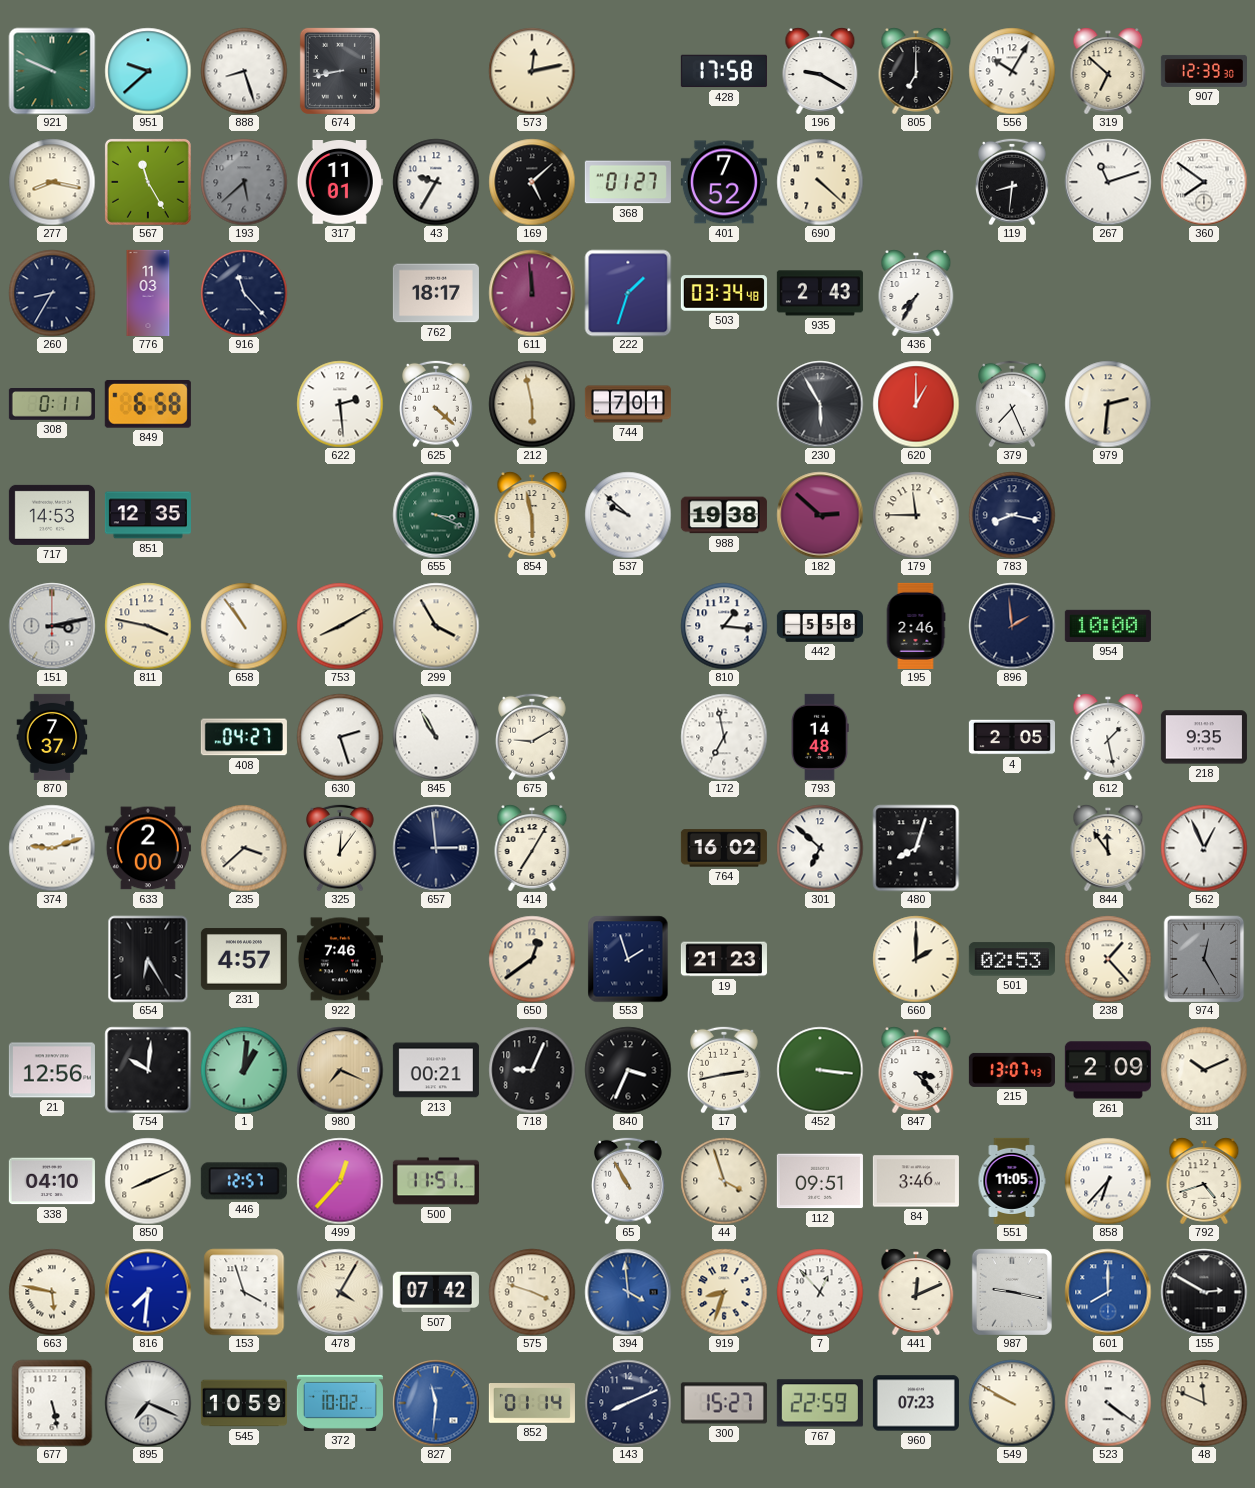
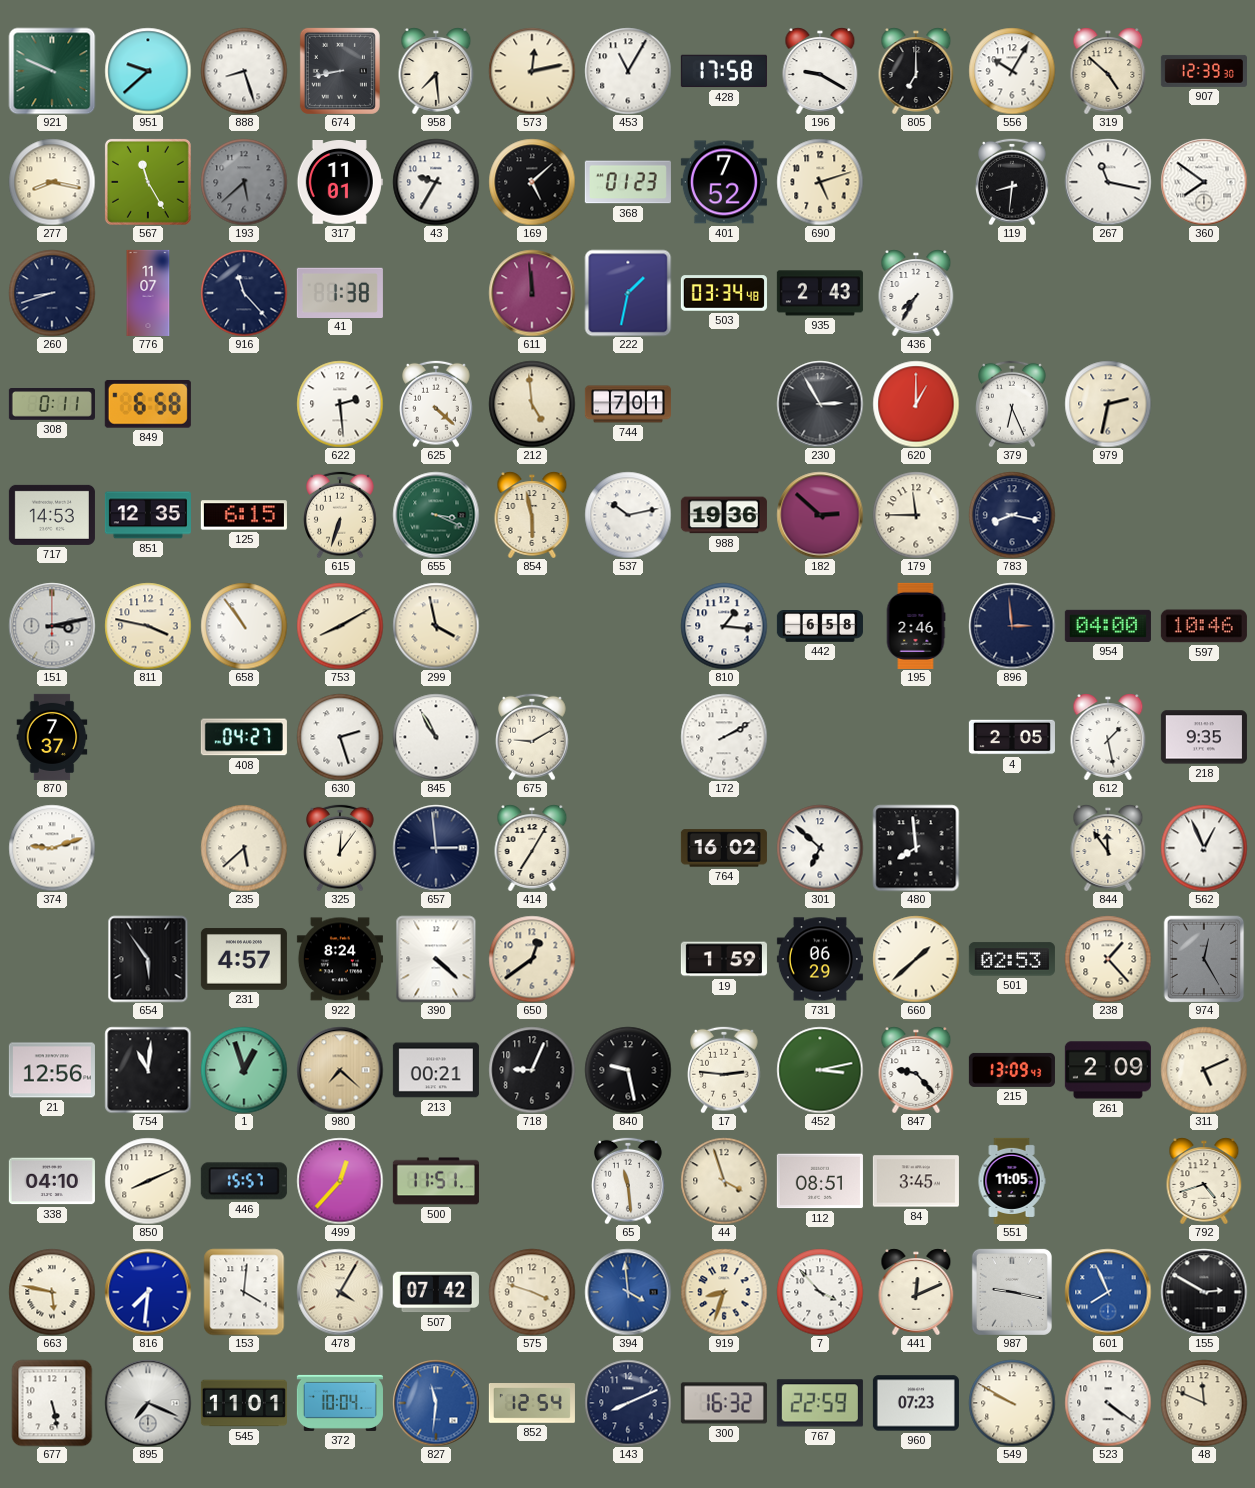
958: none -> 7:29
453: none -> 11:05
319: 6:52 -> 4:52
368: 01:27 -> 01:23
690: 4:22 -> 5:12
267: 11:12 -> 11:17
260: 8:35 -> 8:42
776: 11:03 -> 11:07
41: none -> 1:38
762: 18:17 -> none
222: 1:33 -> 1:32
212: 5:58 -> 4:59
230: 5:55 -> 2:55
379: 7:26 -> 6:26
979: 2:31 -> 2:32
125: none -> 6:15
615: none -> 6:33
537: 9:52 -> 10:13
988: 19:38 -> 19:36
299: 3:55 -> 3:58
442: 5:58 -> 6:58
896: 1:59 -> 2:59
954: 10:00 -> 04:00
597: none -> 10:46
172: 6:58 -> 2:10
793: 14:48 -> none
633: 2:00 -> none
235: 3:38 -> 5:38
480: 8:03 -> 7:59
654: 6:25 -> 5:54
922: 7:46 -> 8:24
390: none -> 4:22
553: 1:57 -> none
19: 21:23 -> 1:59
731: none -> 06:29
660: 2:00 -> 1:38
754: 10:01 -> 11:01
1: 1:01 -> 12:57
980: 7:19 -> 7:22
840: 3:34 -> 9:28
17: 2:43 -> 2:46
452: 3:16 -> 3:13
847: 3:23 -> 9:23
215: 13:07 -> 13:09
311: 10:11 -> 5:11
446: 12:57 -> 15:57
65: 10:55 -> 11:29
112: 09:51 -> 08:51
84: 3:46 -> 3:45
858: 6:37 -> none
153: 3:57 -> 4:01
7: 12:53 -> 3:53
601: 8:00 -> 7:56
545: 10:59 -> 11:01
372: 10:02 -> 10:04
852: 01:14 -> 12:54
300: 15:27 -> 16:32
